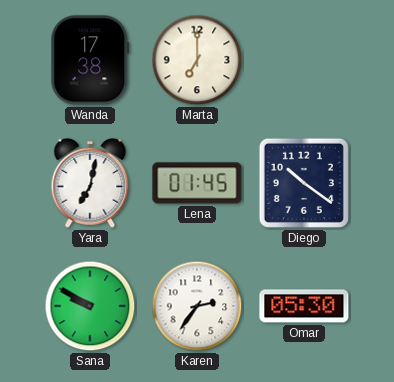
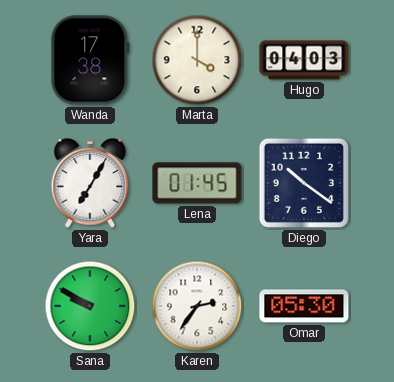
Marta: 7:00 -> 4:00
Hugo: none -> 04:03
Yara: 7:02 -> 7:05
